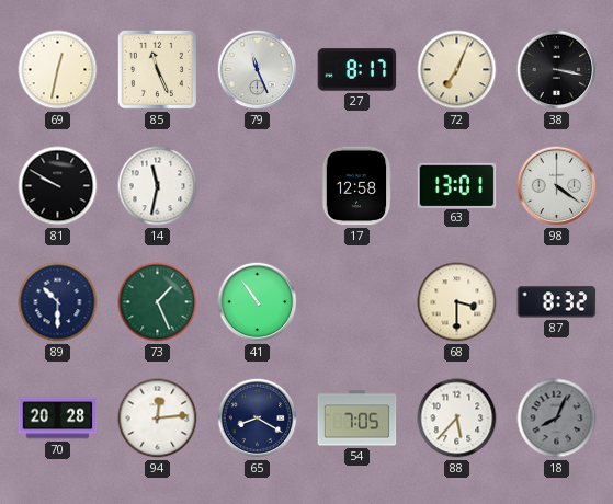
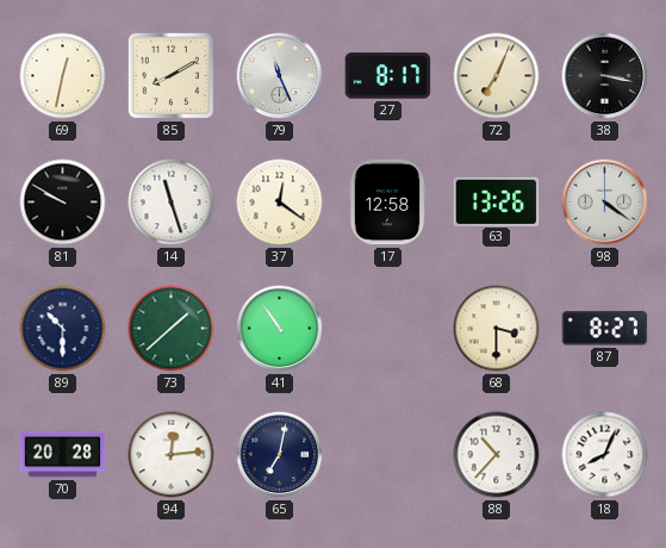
85: 11:26 -> 8:10
14: 11:32 -> 11:27
37: none -> 12:21
63: 13:01 -> 13:26
73: 1:26 -> 1:38
87: 8:32 -> 8:27
65: 8:20 -> 7:02
54: 7:05 -> none
88: 5:37 -> 10:37
18 dial: grey -> white
